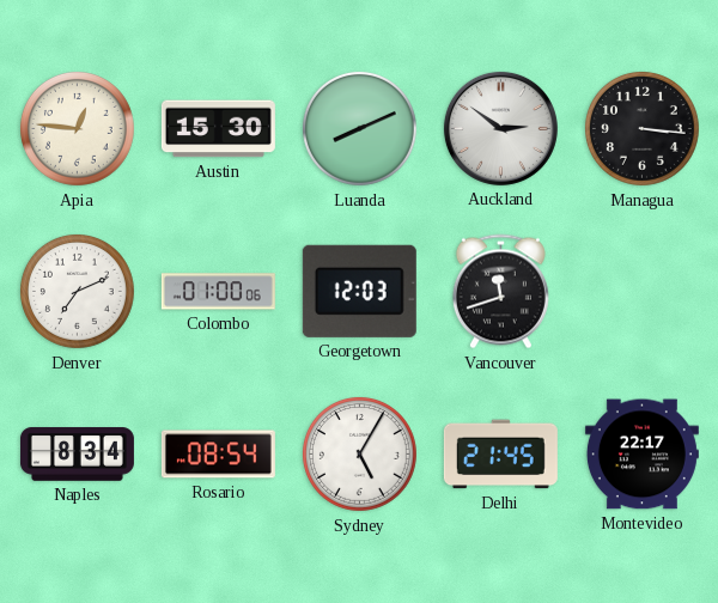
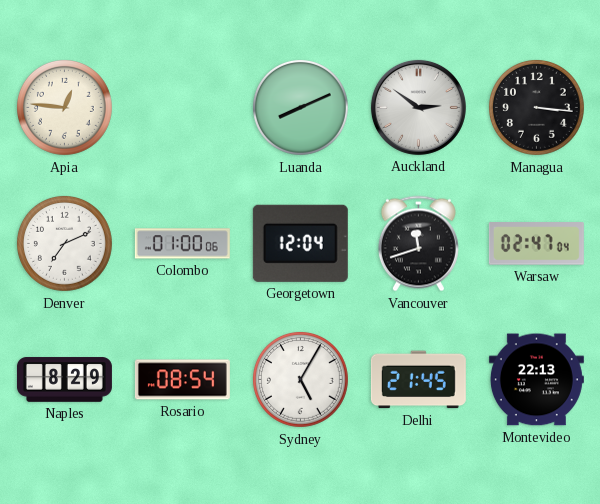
Austin: 15:30 -> none
Georgetown: 12:03 -> 12:04
Warsaw: none -> 02:47
Naples: 8:34 -> 8:29
Montevideo: 22:17 -> 22:13
